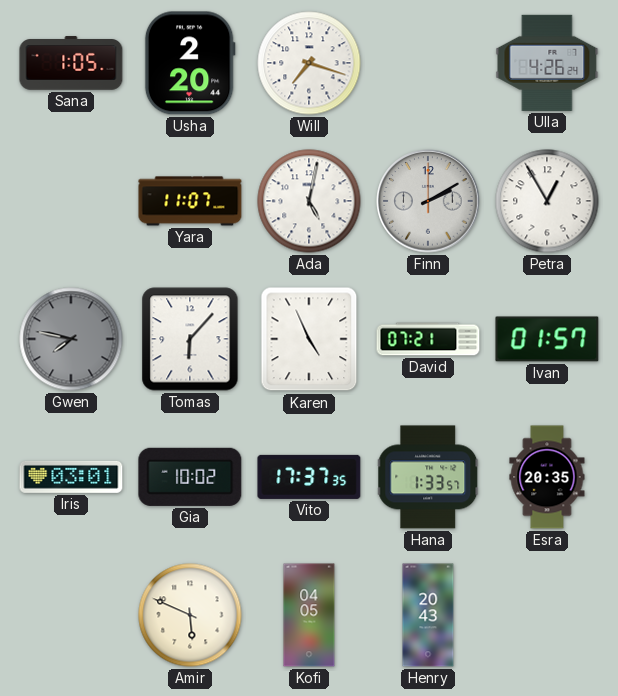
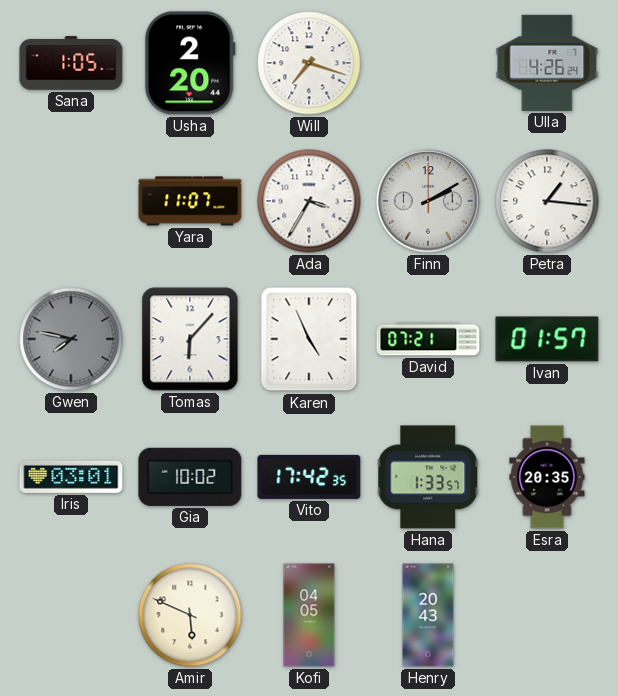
Ada: 5:02 -> 3:35
Petra: 12:55 -> 1:16
Vito: 17:37 -> 17:42
